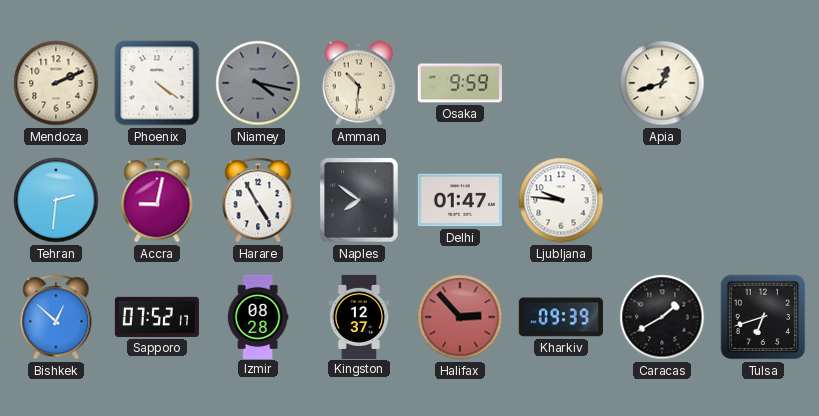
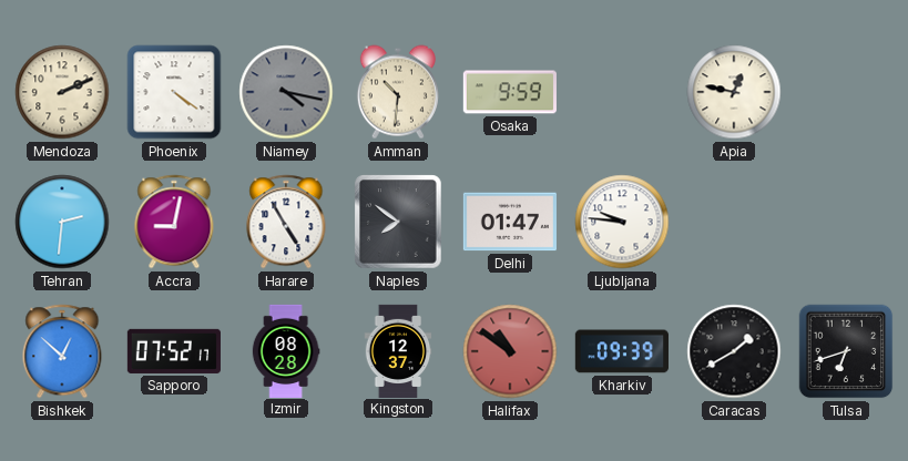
Apia: 12:42 -> 12:47
Halifax: 2:53 -> 10:51
